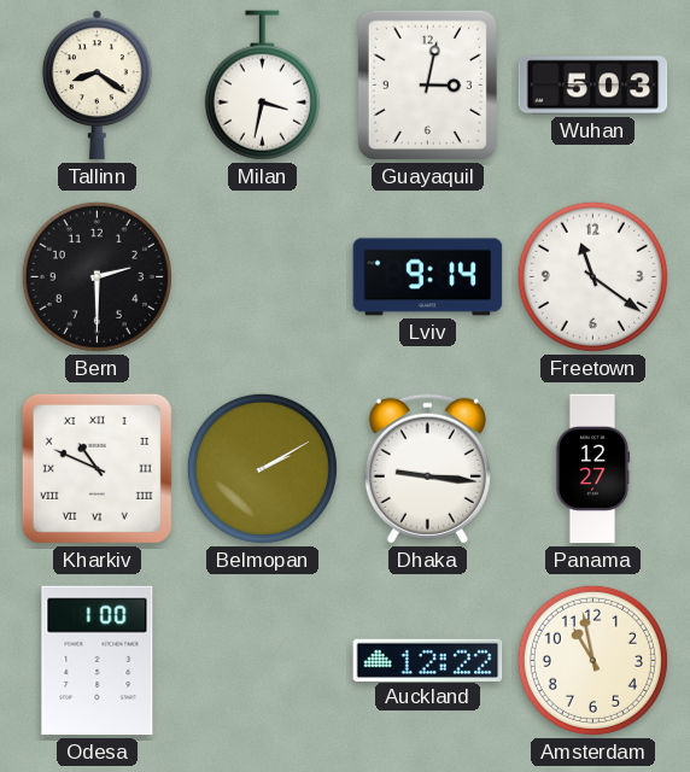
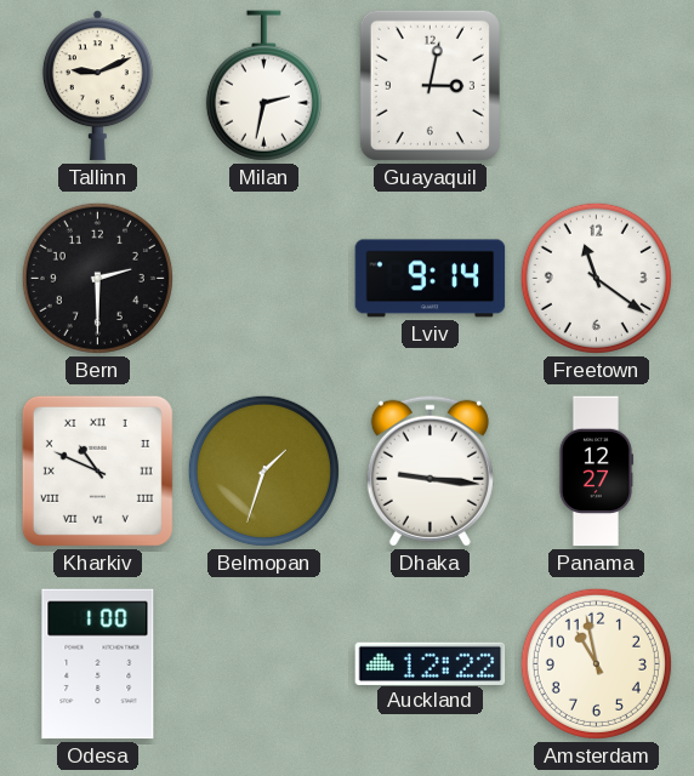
Tallinn: 8:21 -> 9:11
Milan: 3:32 -> 2:32
Wuhan: 5:03 -> none
Belmopan: 2:10 -> 1:33
